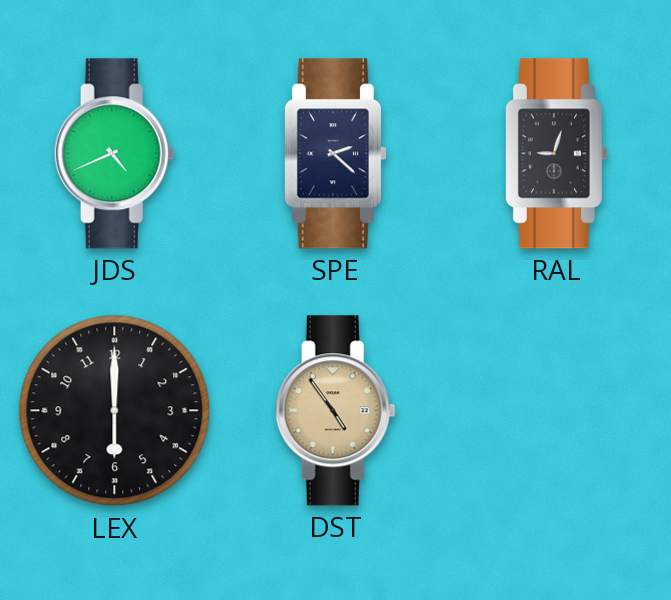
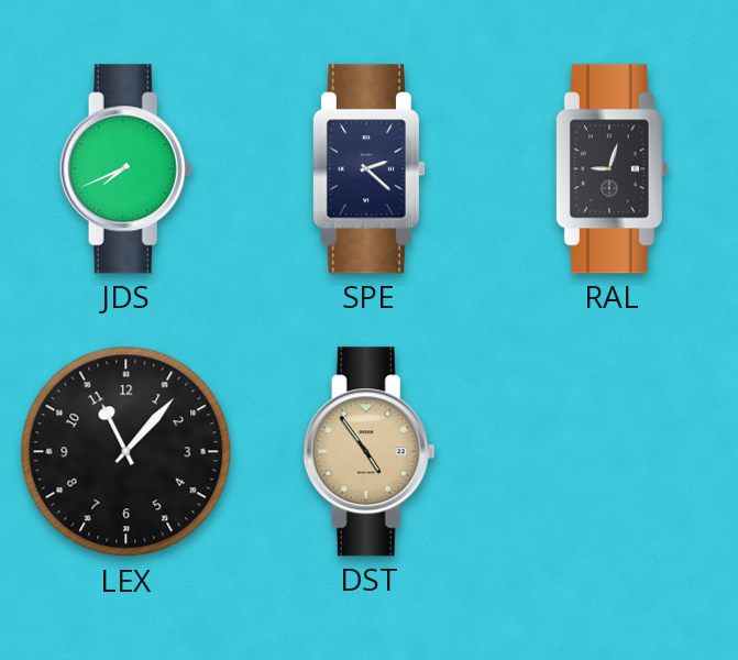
JDS: 4:41 -> 7:41
LEX: 6:00 -> 11:07
